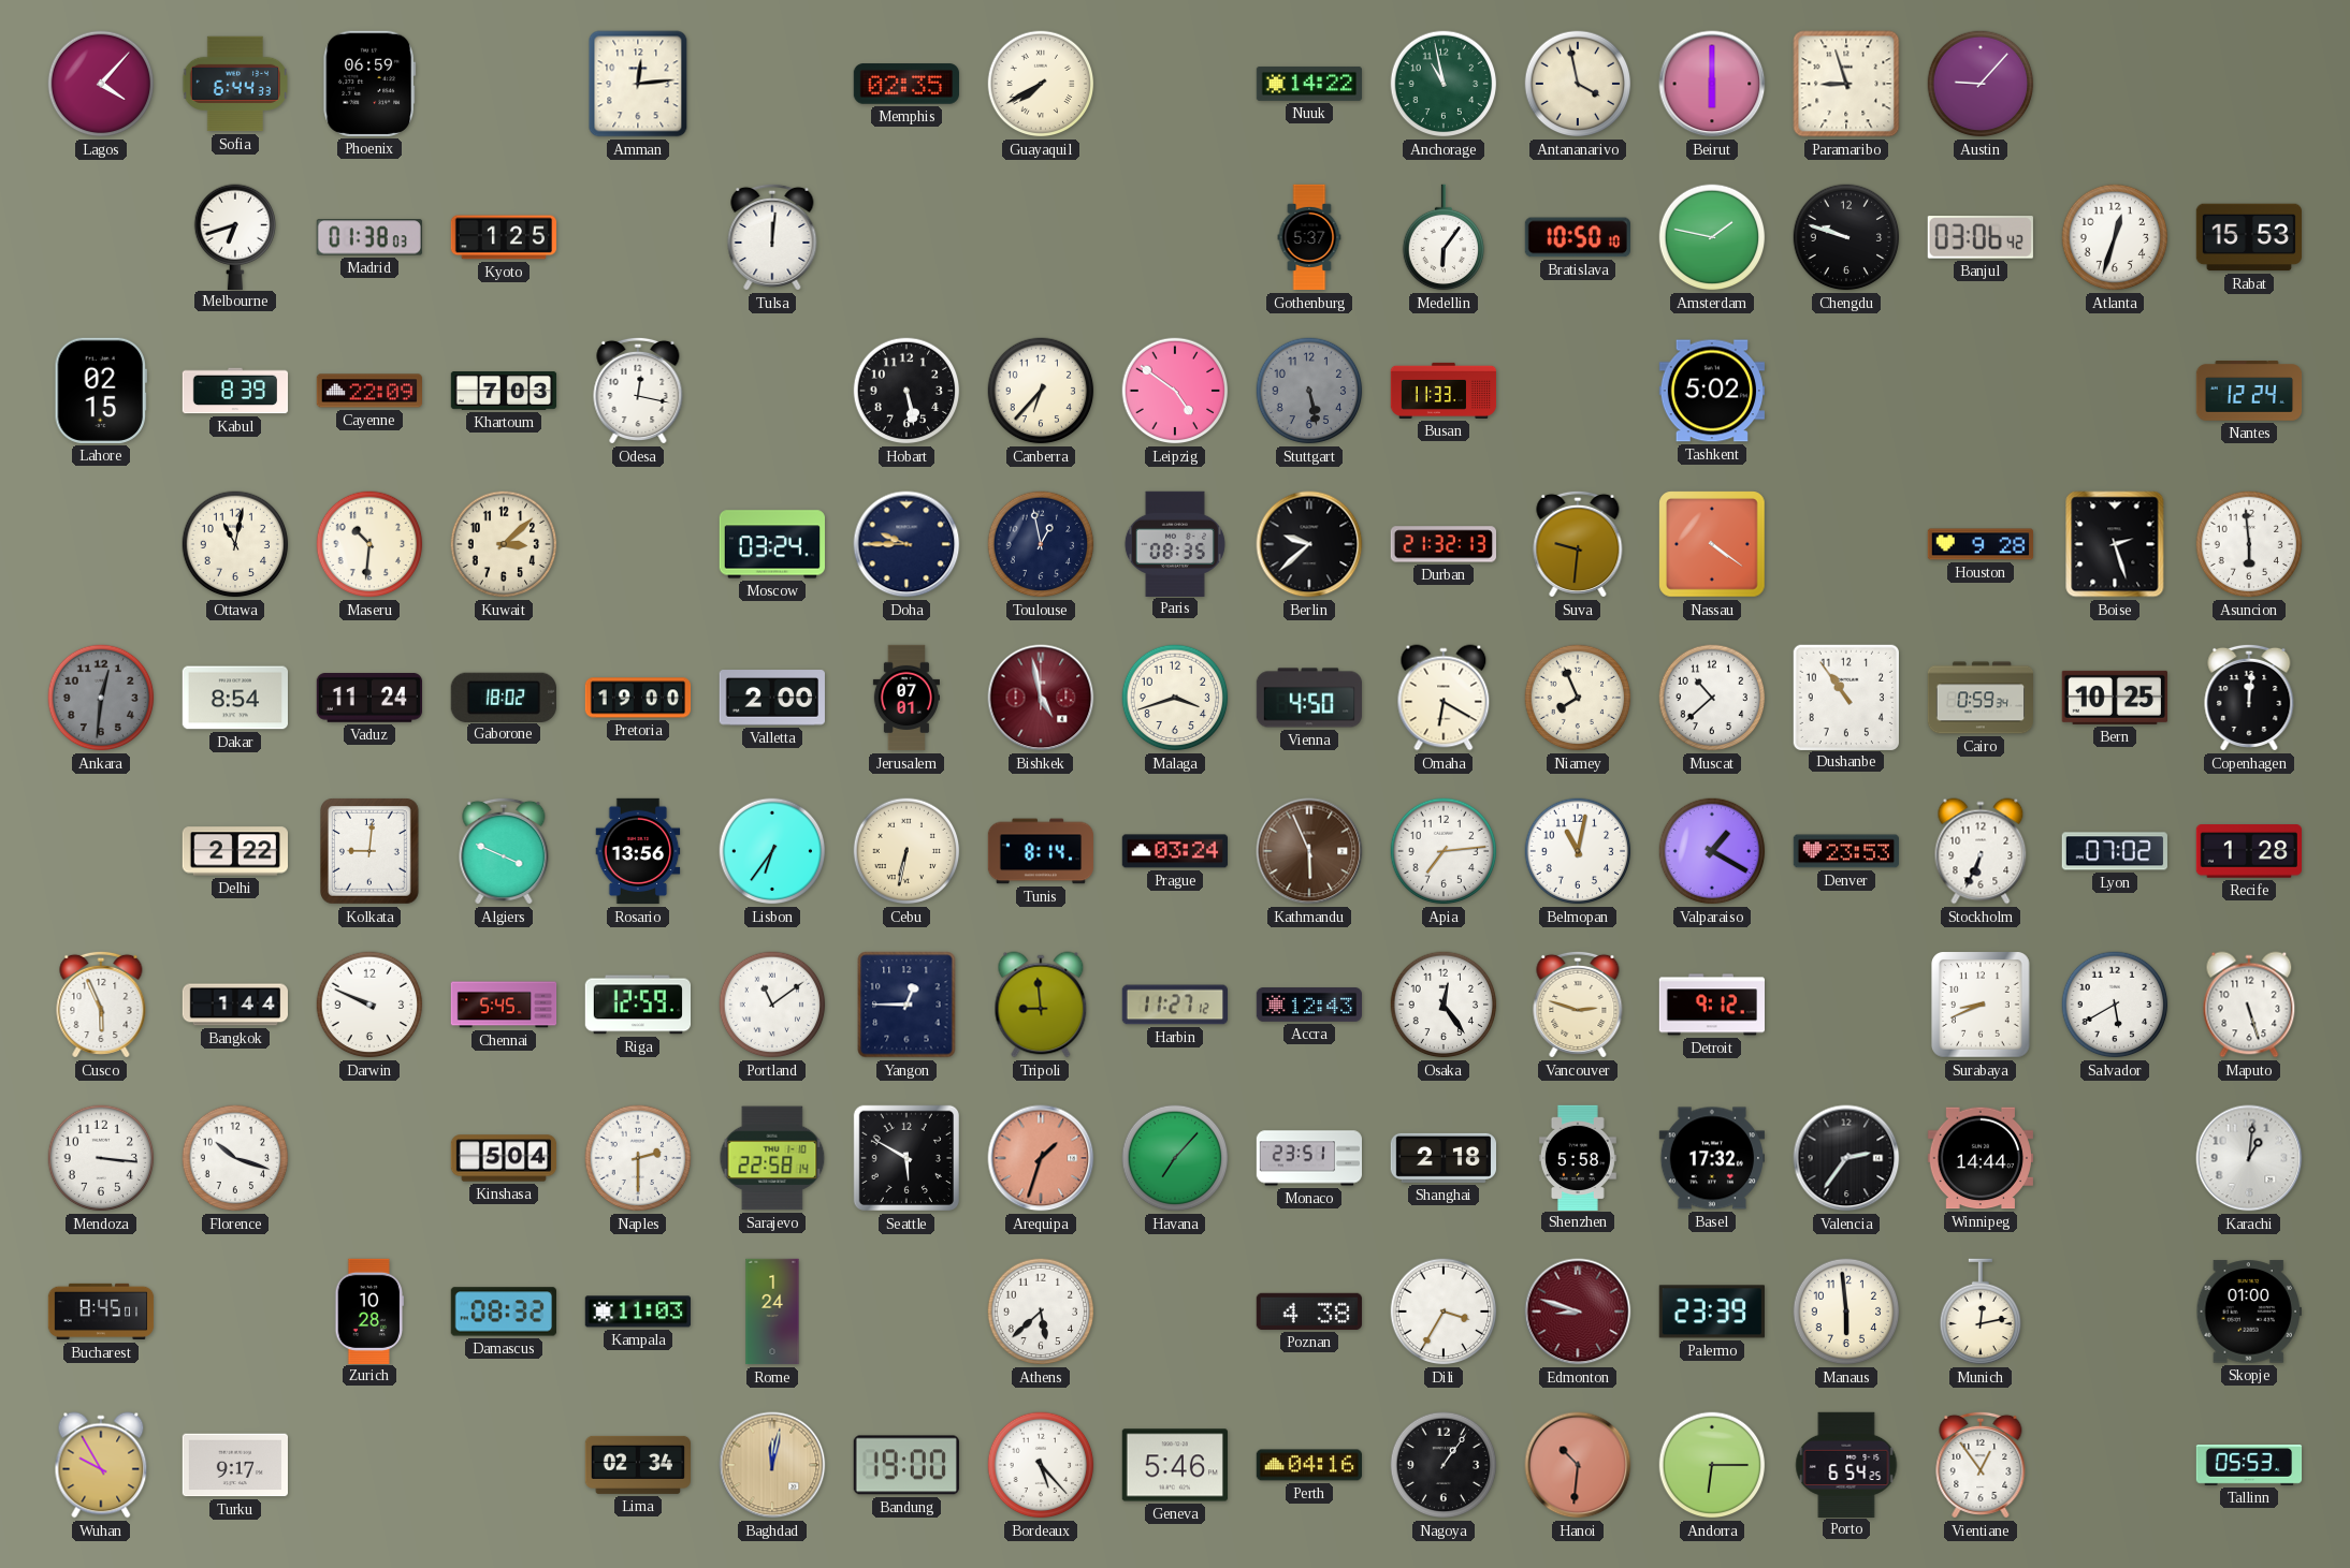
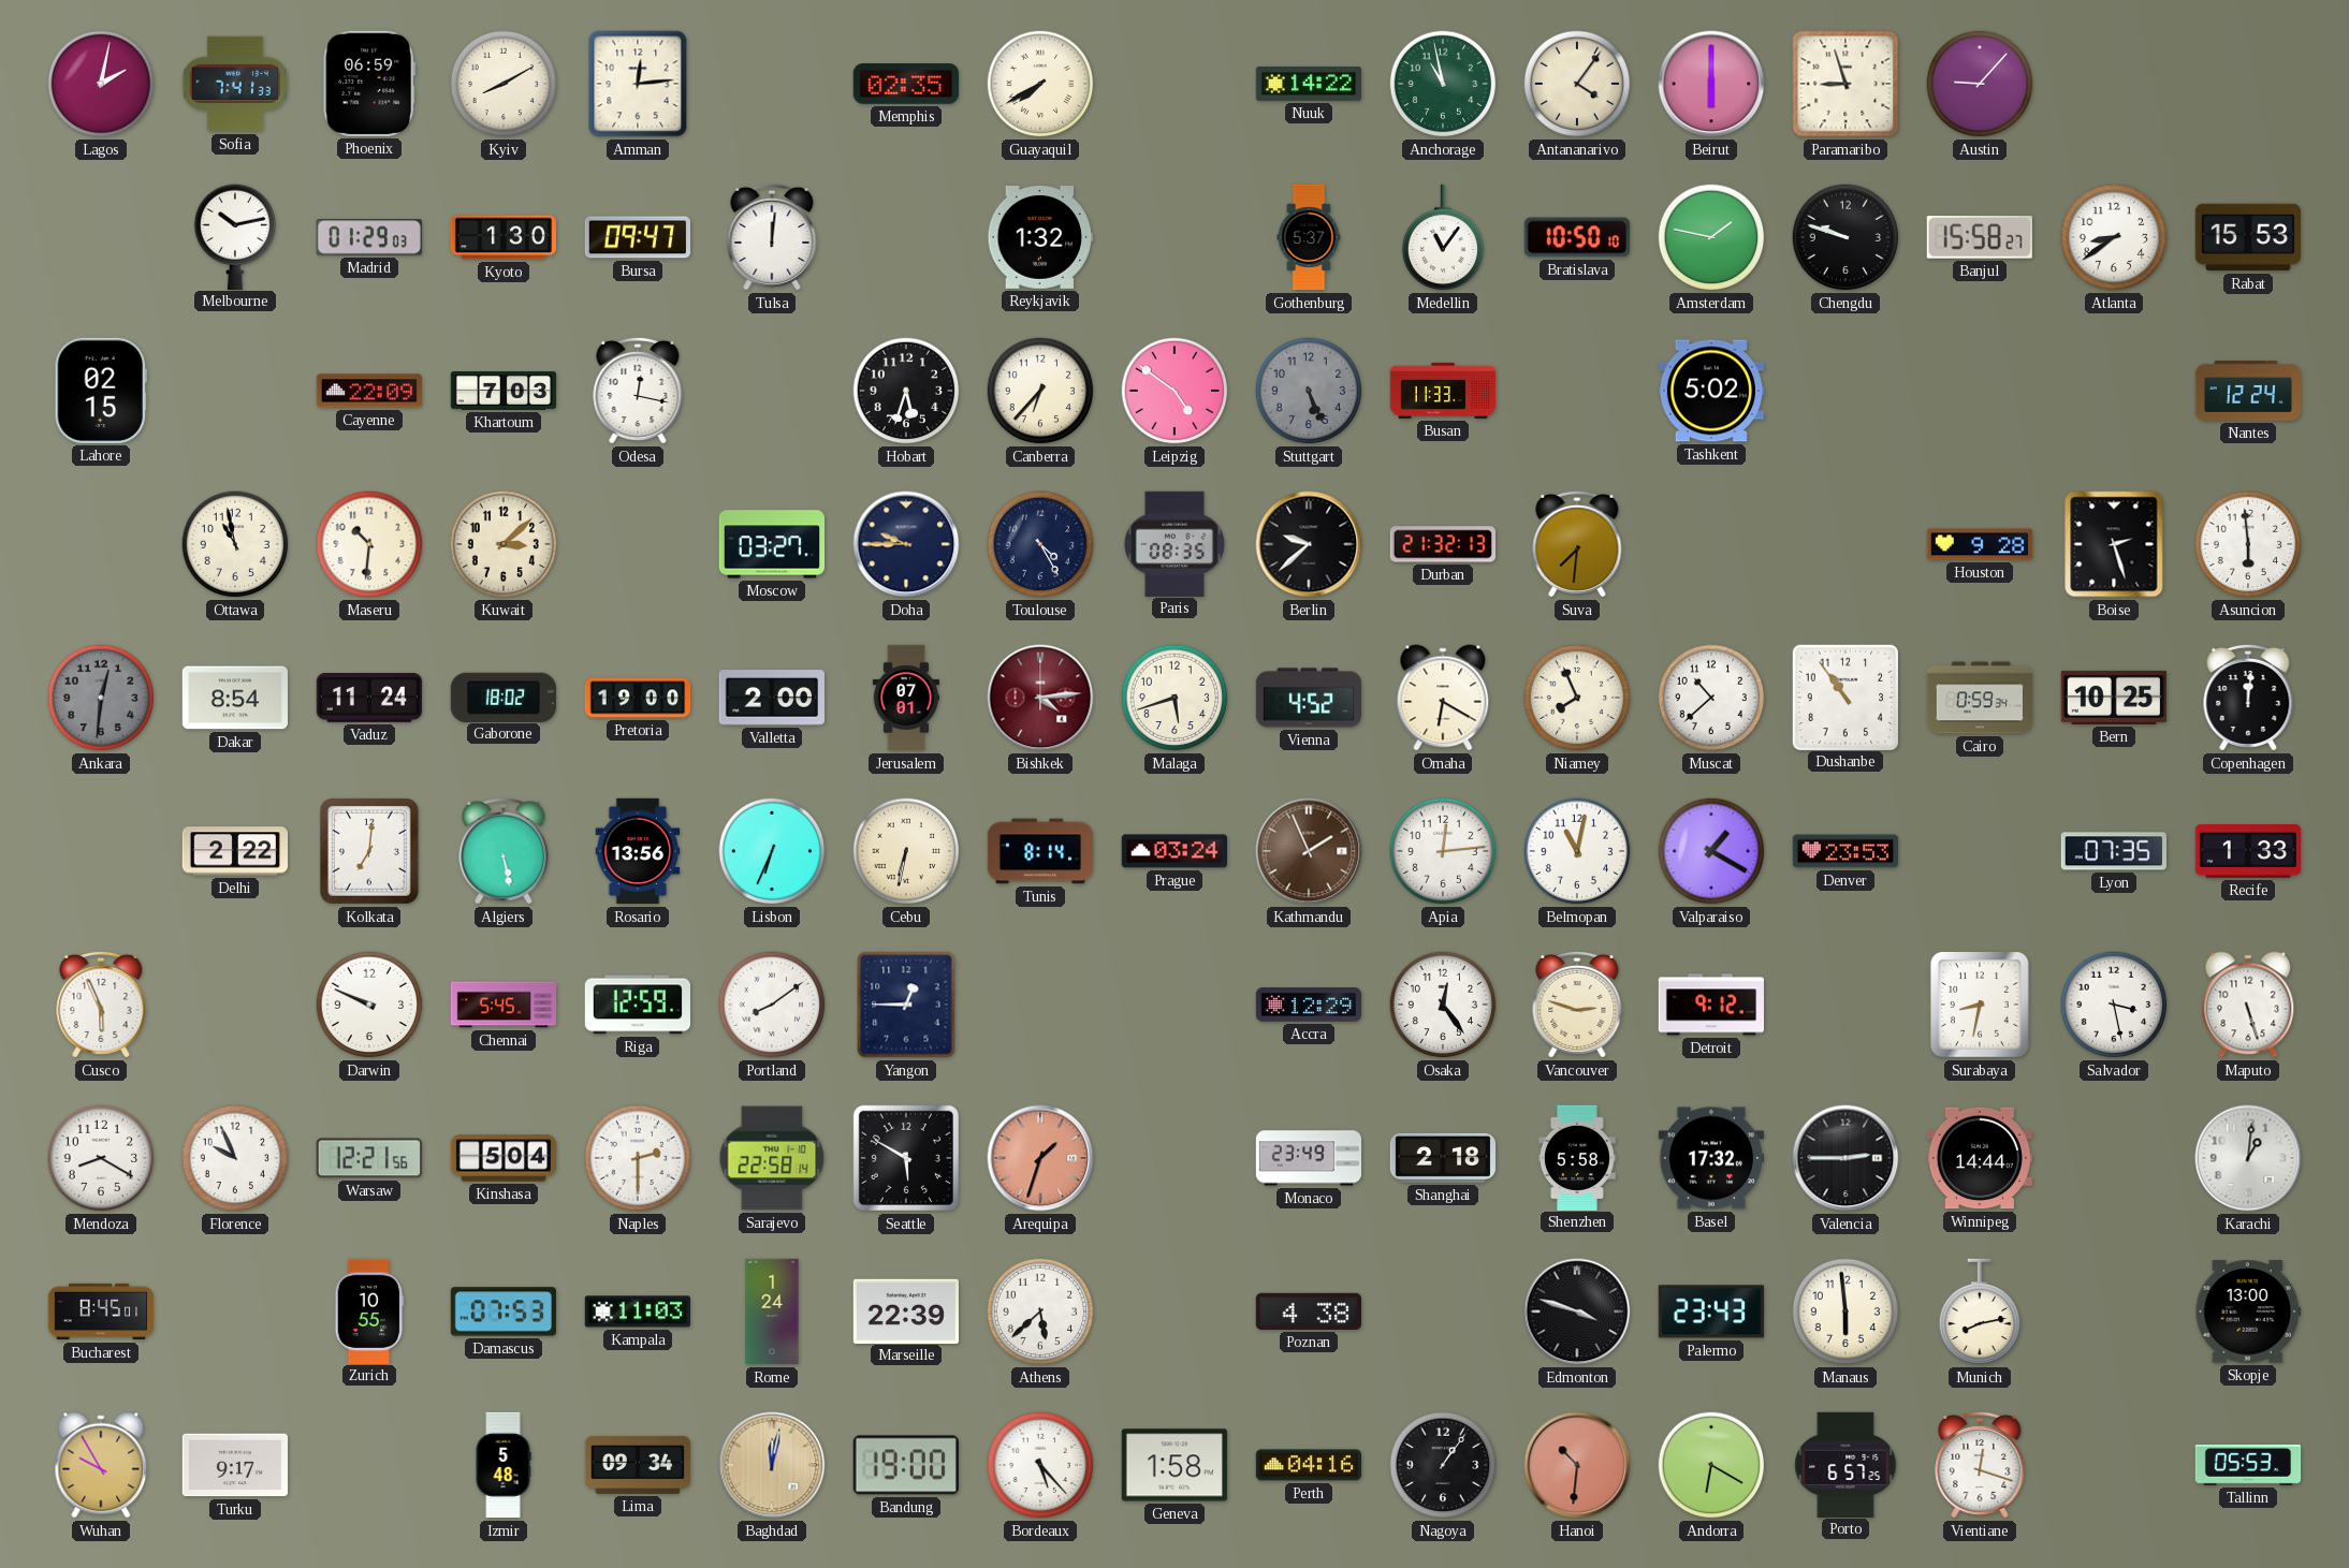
Lagos: 4:07 -> 2:02
Sofia: 6:44 -> 7:41
Kyiv: none -> 8:10
Antananarivo: 3:58 -> 4:06
Melbourne: 6:42 -> 10:13
Madrid: 01:38 -> 01:29
Kyoto: 1:25 -> 1:30
Bursa: none -> 09:47
Reykjavik: none -> 1:32
Medellin: 6:06 -> 11:06
Banjul: 03:06 -> 15:58
Atlanta: 12:33 -> 8:39
Kabul: 8:39 -> none
Hobart: 5:28 -> 5:33
Stuttgart: 5:28 -> 5:26
Ottawa: 11:02 -> 10:58
Moscow: 03:24 -> 03:27
Toulouse: 12:58 -> 4:25
Suva: 9:31 -> 7:31
Nassau: 4:21 -> none
Bishkek: 4:58 -> 4:14
Malaga: 3:42 -> 5:42
Vienna: 4:50 -> 4:52
Kolkata: 9:01 -> 7:01
Algiers: 3:49 -> 5:28
Lisbon: 6:36 -> 6:34
Kathmandu: 5:56 -> 1:56
Apia: 7:14 -> 12:14
Stockholm: 6:34 -> none
Lyon: 07:02 -> 07:35
Recife: 1:28 -> 1:33
Bangkok: 1:44 -> none
Portland: 11:09 -> 8:09
Tripoli: 8:59 -> none
Harbin: 11:27 -> none
Accra: 12:43 -> 12:29
Surabaya: 8:41 -> 8:32
Salvador: 5:40 -> 3:28
Mendoza: 3:16 -> 8:20
Florence: 10:18 -> 9:56
Warsaw: none -> 12:21
Havana: 7:07 -> none
Monaco: 23:51 -> 23:49
Valencia: 2:36 -> 2:45
Zurich: 10:28 -> 10:55
Damascus: 08:32 -> 07:53
Marseille: none -> 22:39
Dili: 3:35 -> none
Edmonton: 8:48 -> 3:48
Edmonton dial: burgundy -> black
Palermo: 23:39 -> 23:43
Munich: 12:13 -> 8:13
Skopje: 01:00 -> 13:00
Izmir: none -> 5:48
Lima: 02:34 -> 09:34
Geneva: 5:46 -> 1:58
Andorra: 6:15 -> 6:20
Porto: 6:54 -> 6:57
Vientiane: 12:54 -> 12:18
